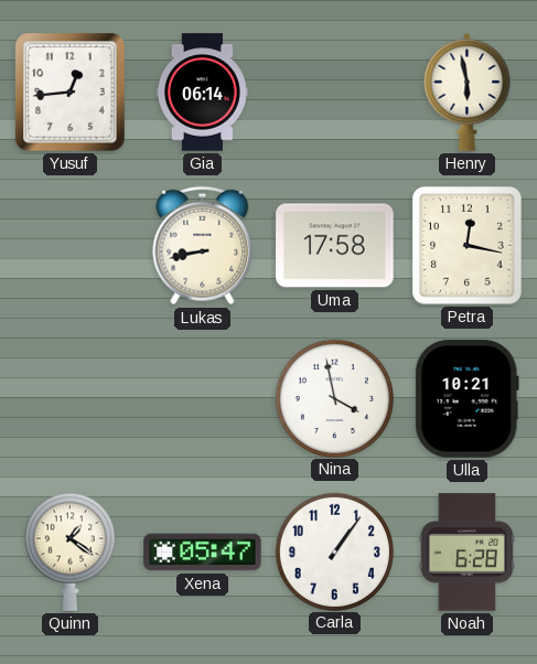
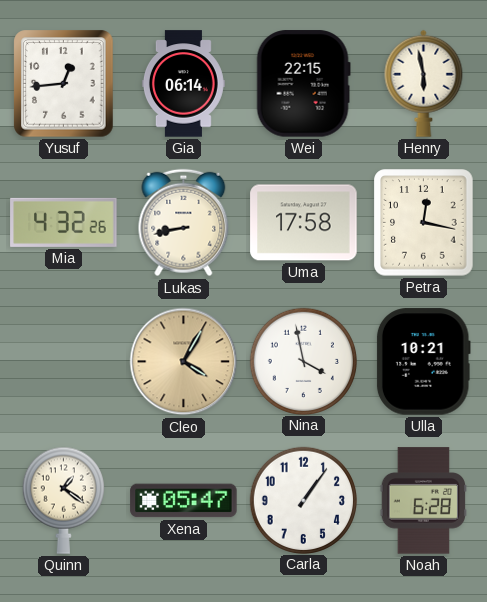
Wei: none -> 22:15
Mia: none -> 4:32
Cleo: none -> 4:05
